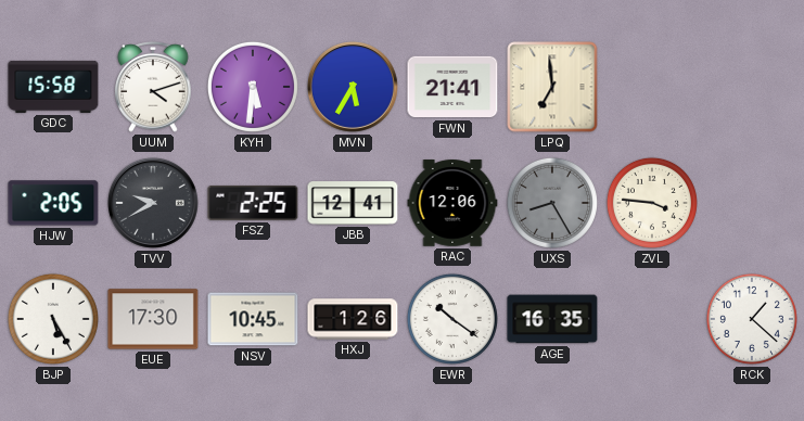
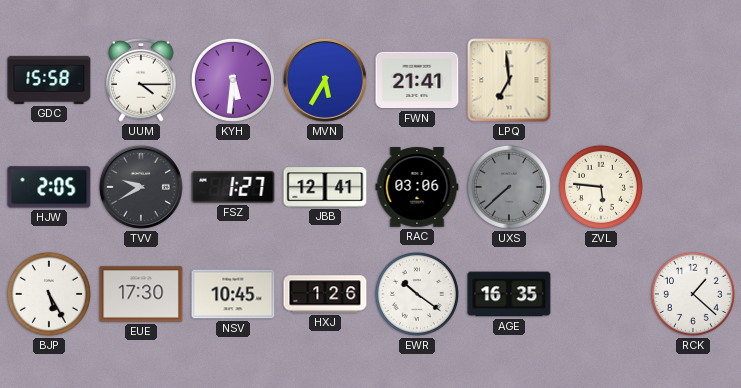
UUM: 4:12 -> 4:15
FSZ: 2:25 -> 1:27
RAC: 12:06 -> 03:06
UXS: 8:25 -> 7:38
ZVL: 3:46 -> 5:46
